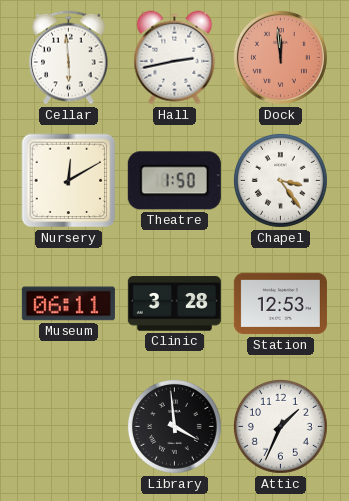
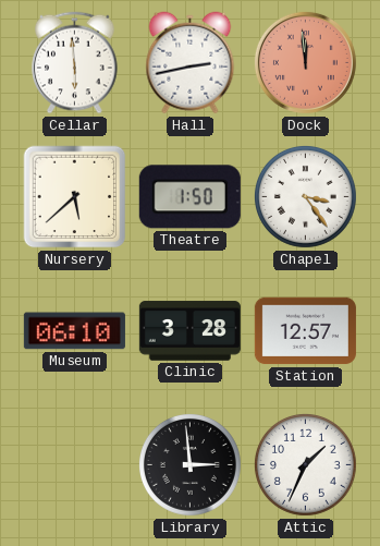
Nursery: 12:10 -> 5:38
Museum: 06:11 -> 06:10
Station: 12:53 -> 12:57
Library: 3:59 -> 2:59
